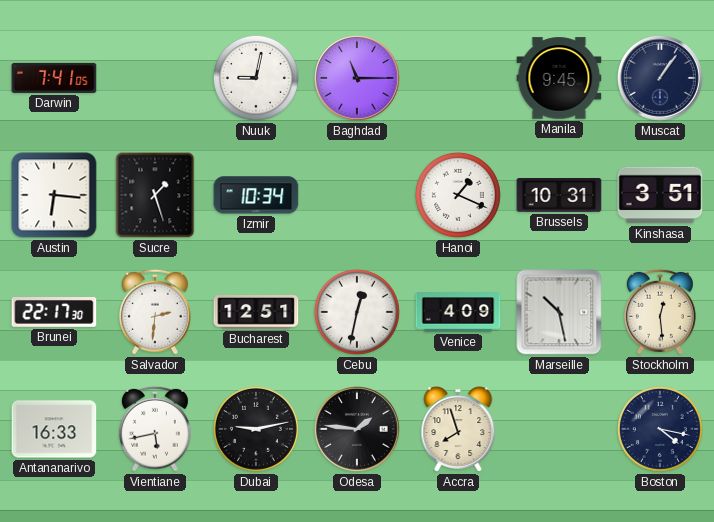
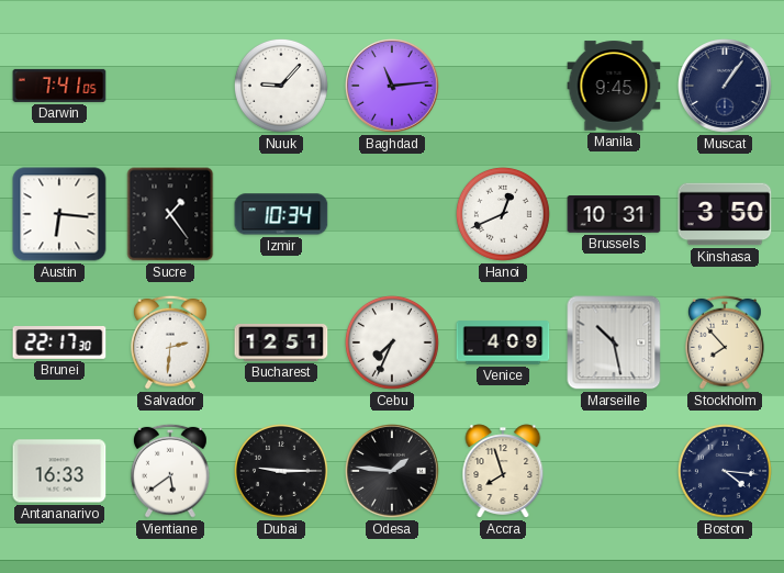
Nuuk: 9:02 -> 9:07
Baghdad: 11:15 -> 11:14
Sucre: 1:27 -> 1:24
Hanoi: 1:19 -> 12:41
Kinshasa: 3:51 -> 3:50
Cebu: 12:32 -> 7:34
Stockholm: 12:29 -> 7:53
Vientiane: 5:43 -> 5:39
Dubai: 9:13 -> 9:15
Boston: 4:17 -> 4:16
